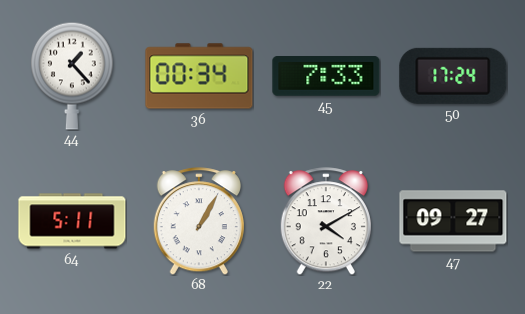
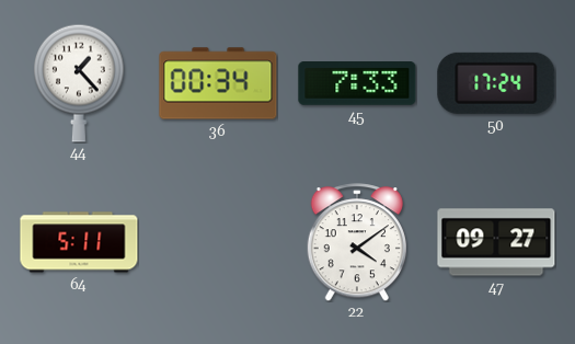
68: 1:05 -> none
22: 4:10 -> 4:09
